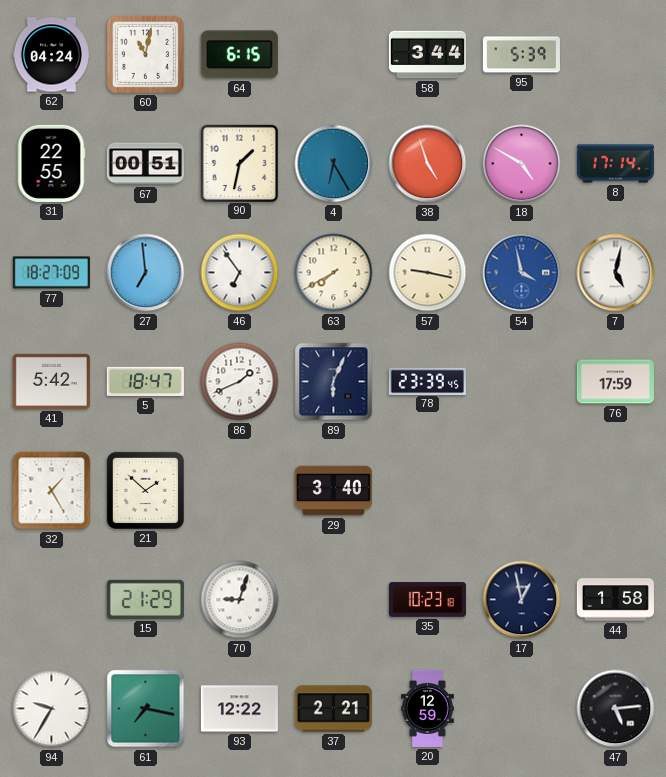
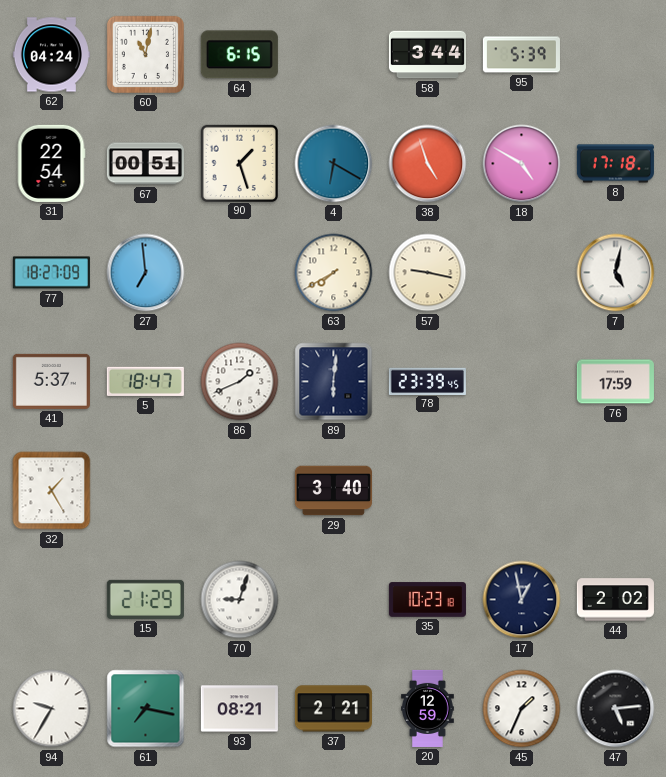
31: 22:55 -> 22:54
90: 1:32 -> 1:27
4: 6:25 -> 6:20
8: 17:14 -> 17:18
46: 6:54 -> none
54: 3:58 -> none
41: 5:42 -> 5:37
89: 6:04 -> 6:01
21: 1:52 -> none
44: 1:58 -> 2:02
93: 12:22 -> 08:21
45: none -> 1:34
